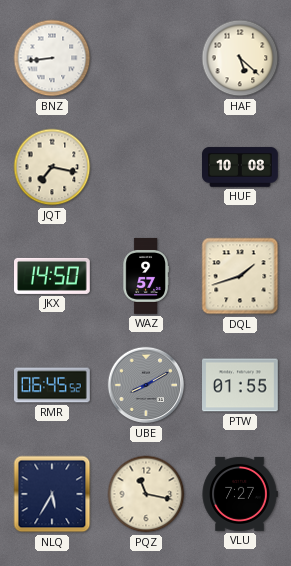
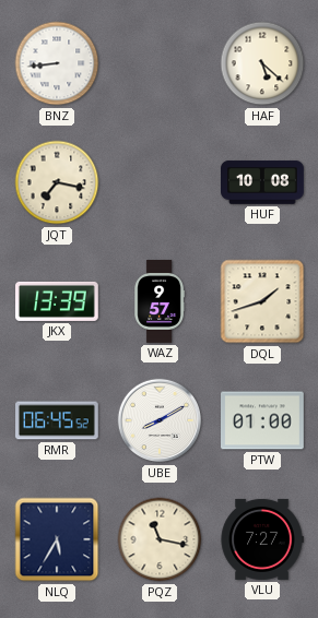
JKX: 14:50 -> 13:39
UBE dial: grey -> white
PTW: 01:55 -> 01:00
